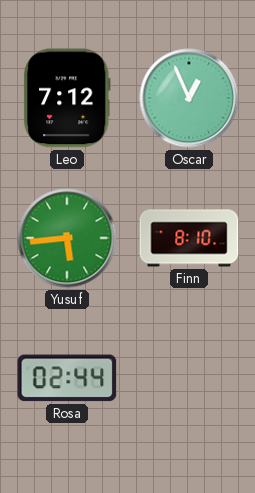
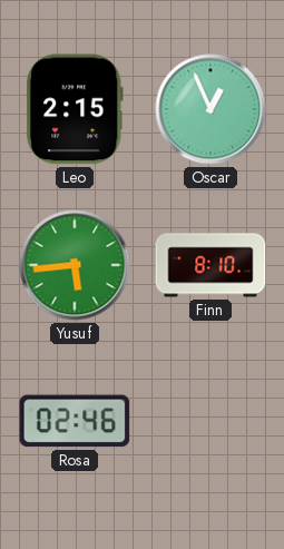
Leo: 7:12 -> 2:15
Rosa: 02:44 -> 02:46
